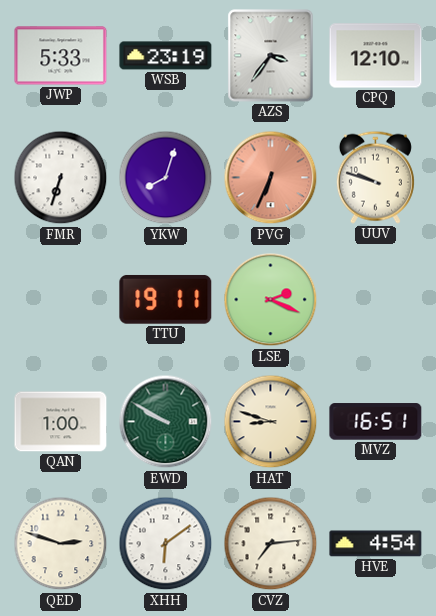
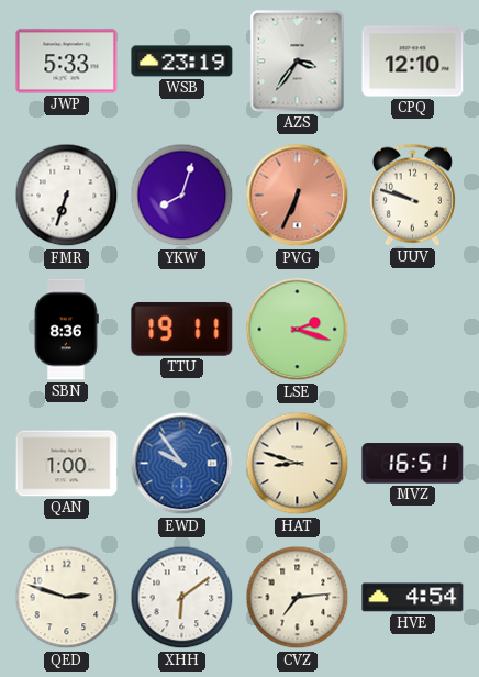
SBN: none -> 8:36
LSE: 2:19 -> 2:18
EWD: 9:50 -> 9:54
EWD dial: green -> blue
